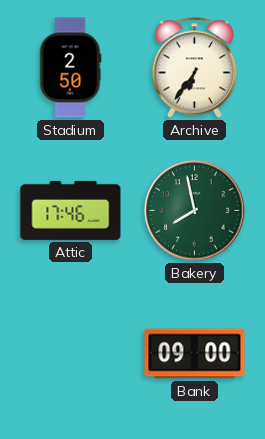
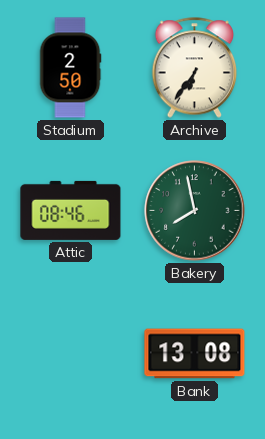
Attic: 17:46 -> 08:46
Bank: 09:00 -> 13:08
